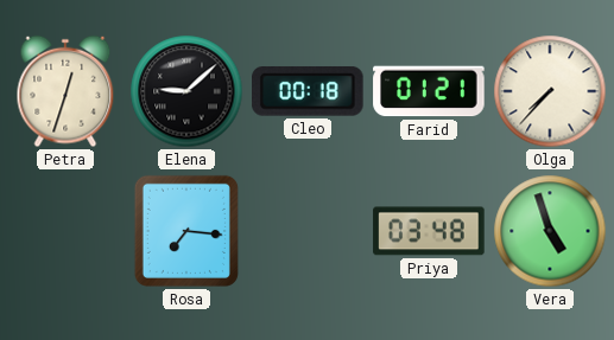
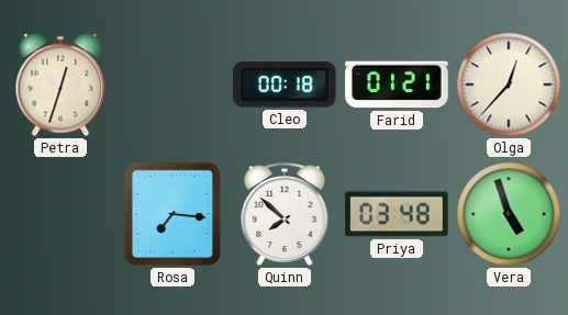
Elena: 9:08 -> none
Olga: 7:37 -> 12:37
Quinn: none -> 7:52
